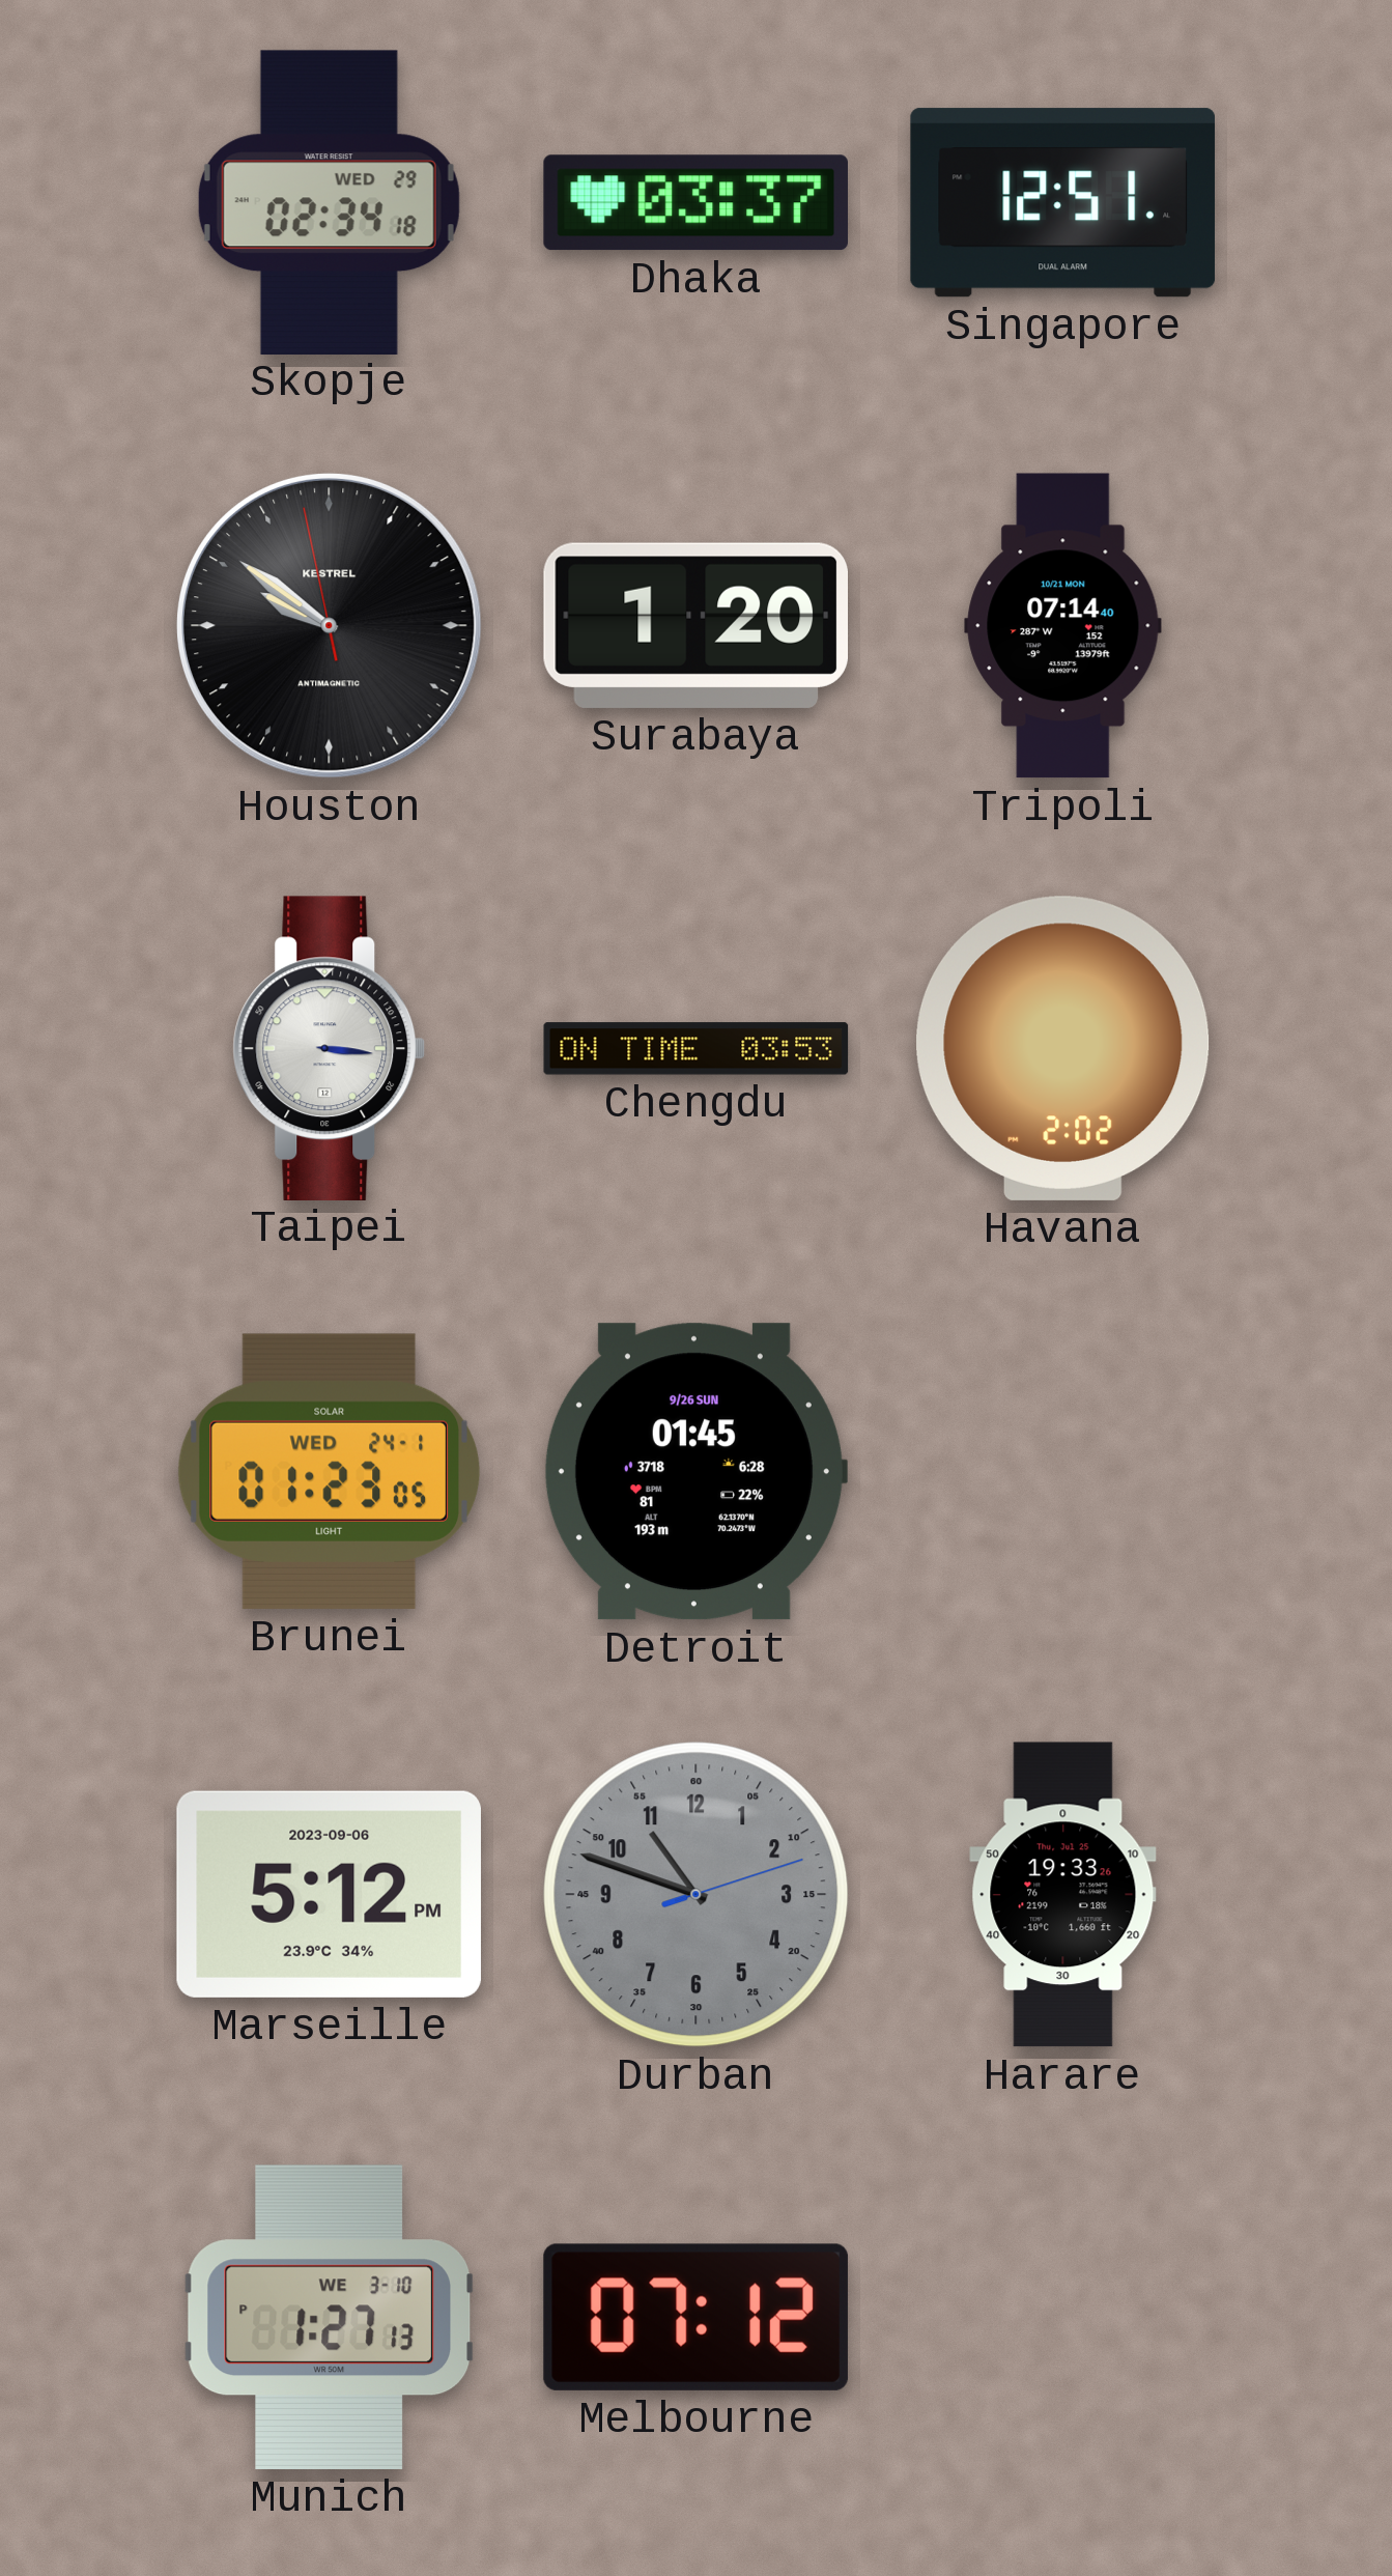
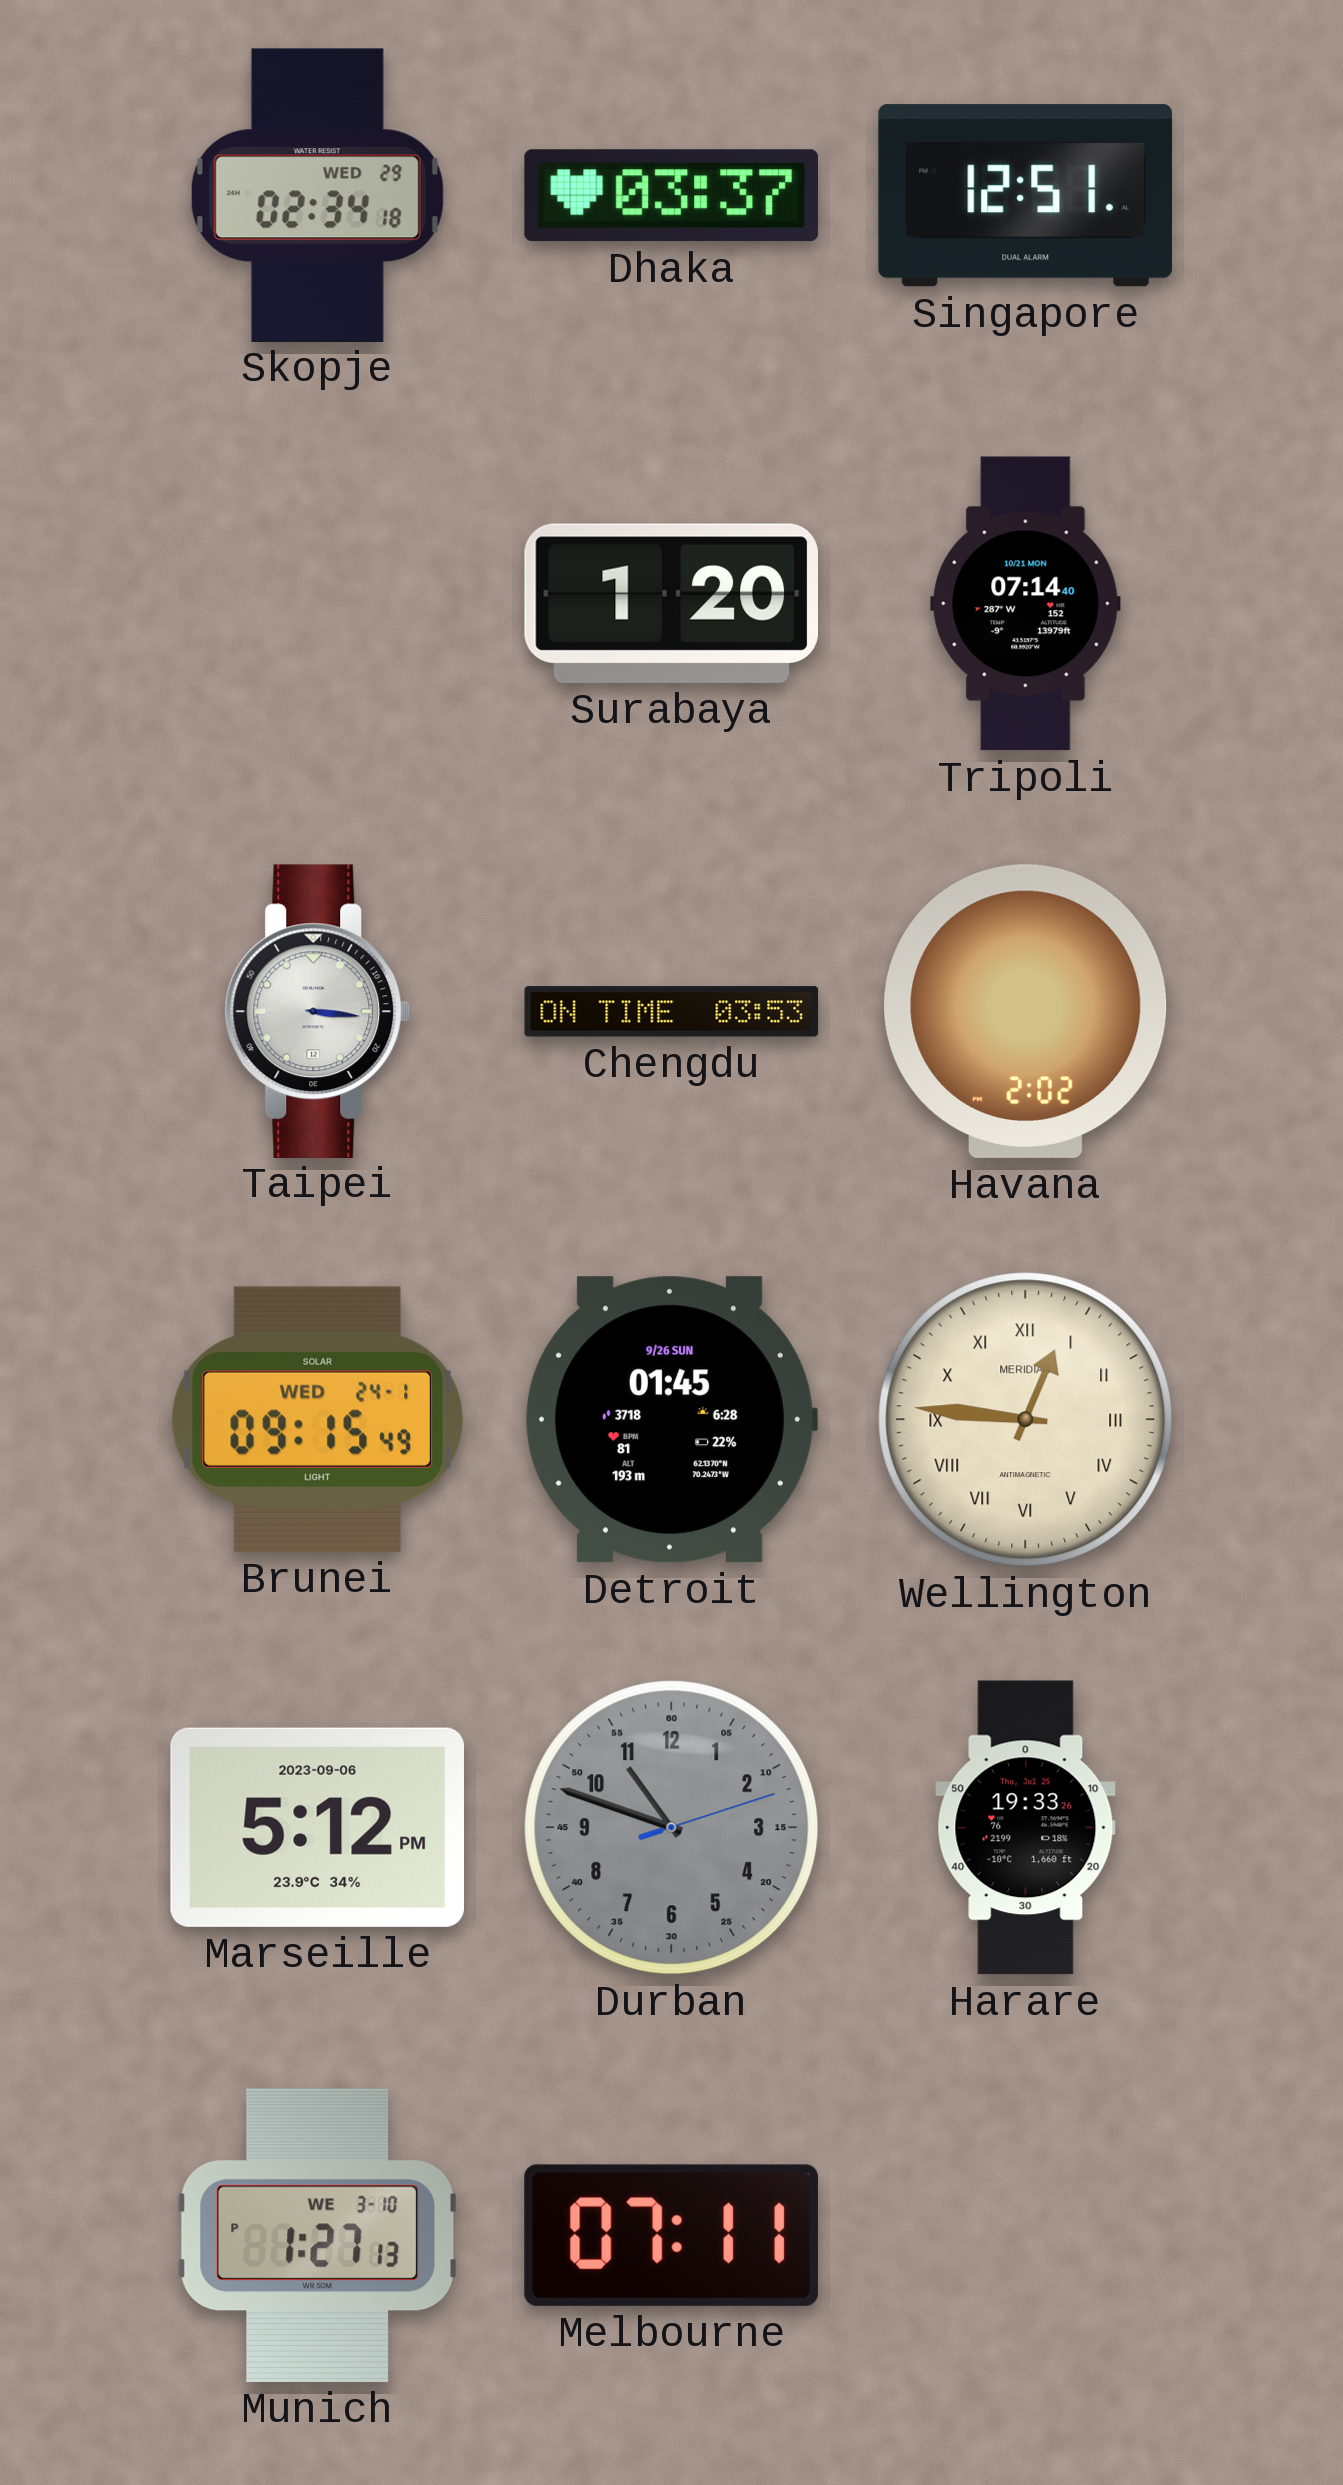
Houston: 9:50 -> none
Brunei: 01:23 -> 09:15
Wellington: none -> 12:46
Melbourne: 07:12 -> 07:11
